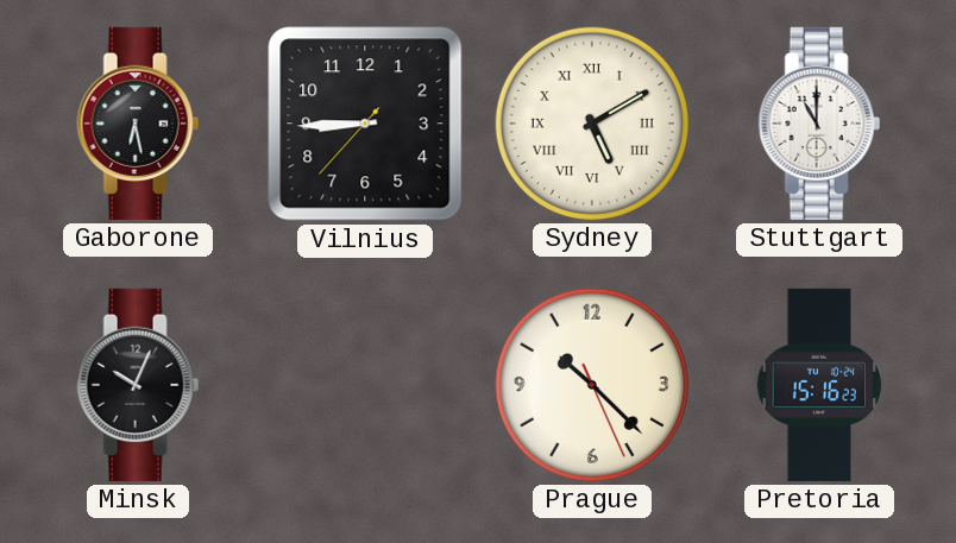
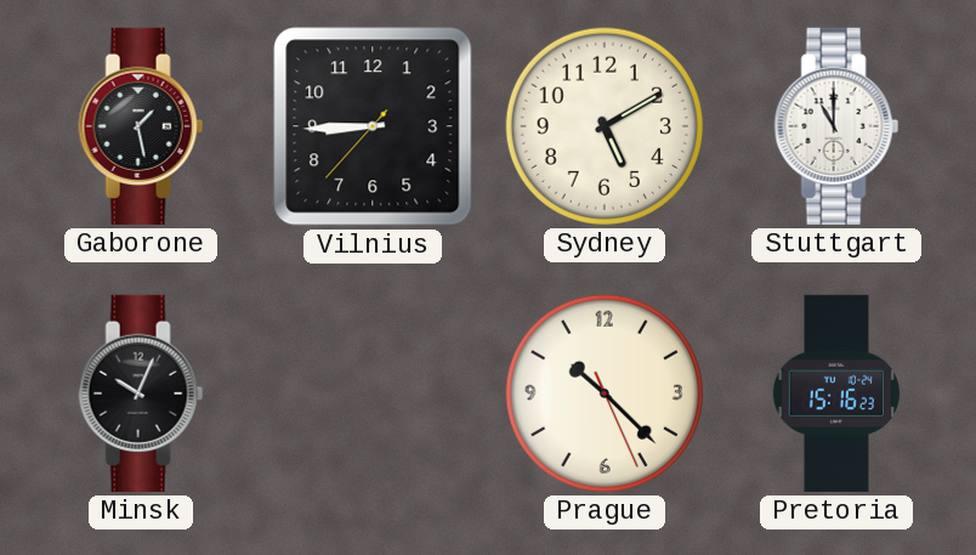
Gaborone: 6:28 -> 1:28
Sydney numerals: Roman -> Arabic
